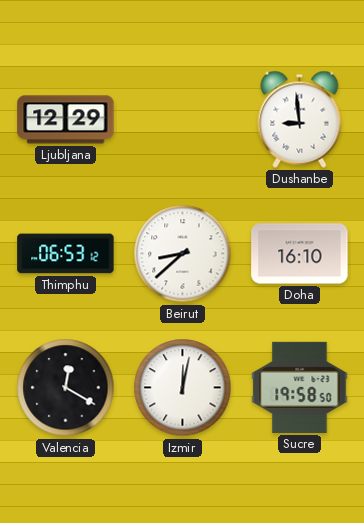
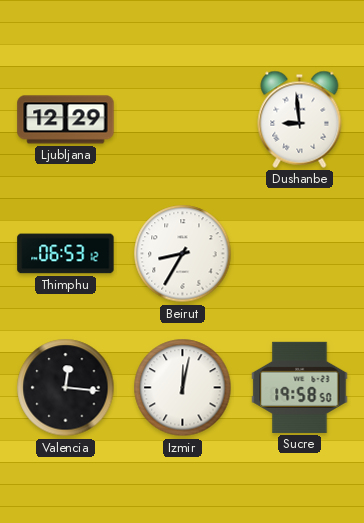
Beirut: 8:38 -> 8:35
Doha: 16:10 -> none
Valencia: 12:20 -> 12:16
